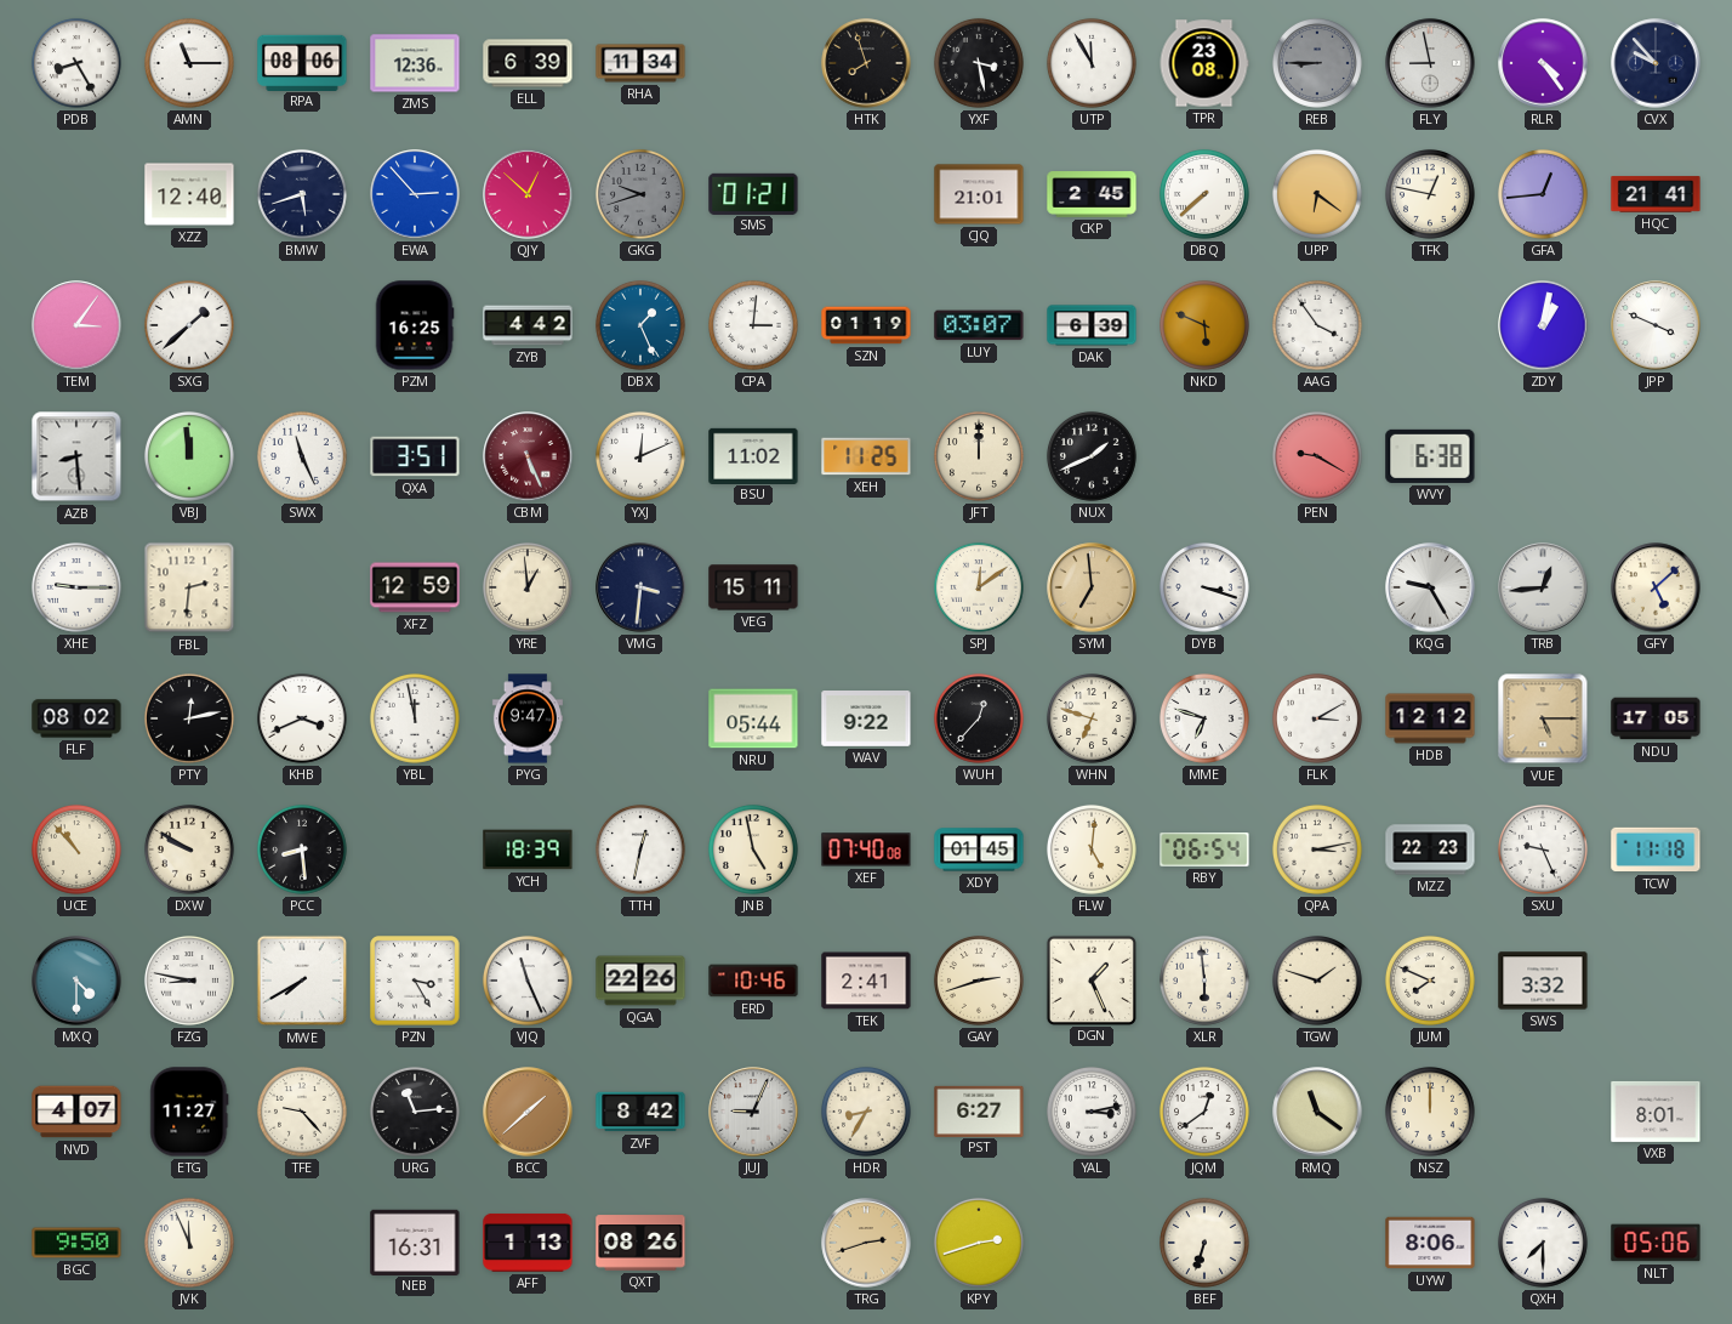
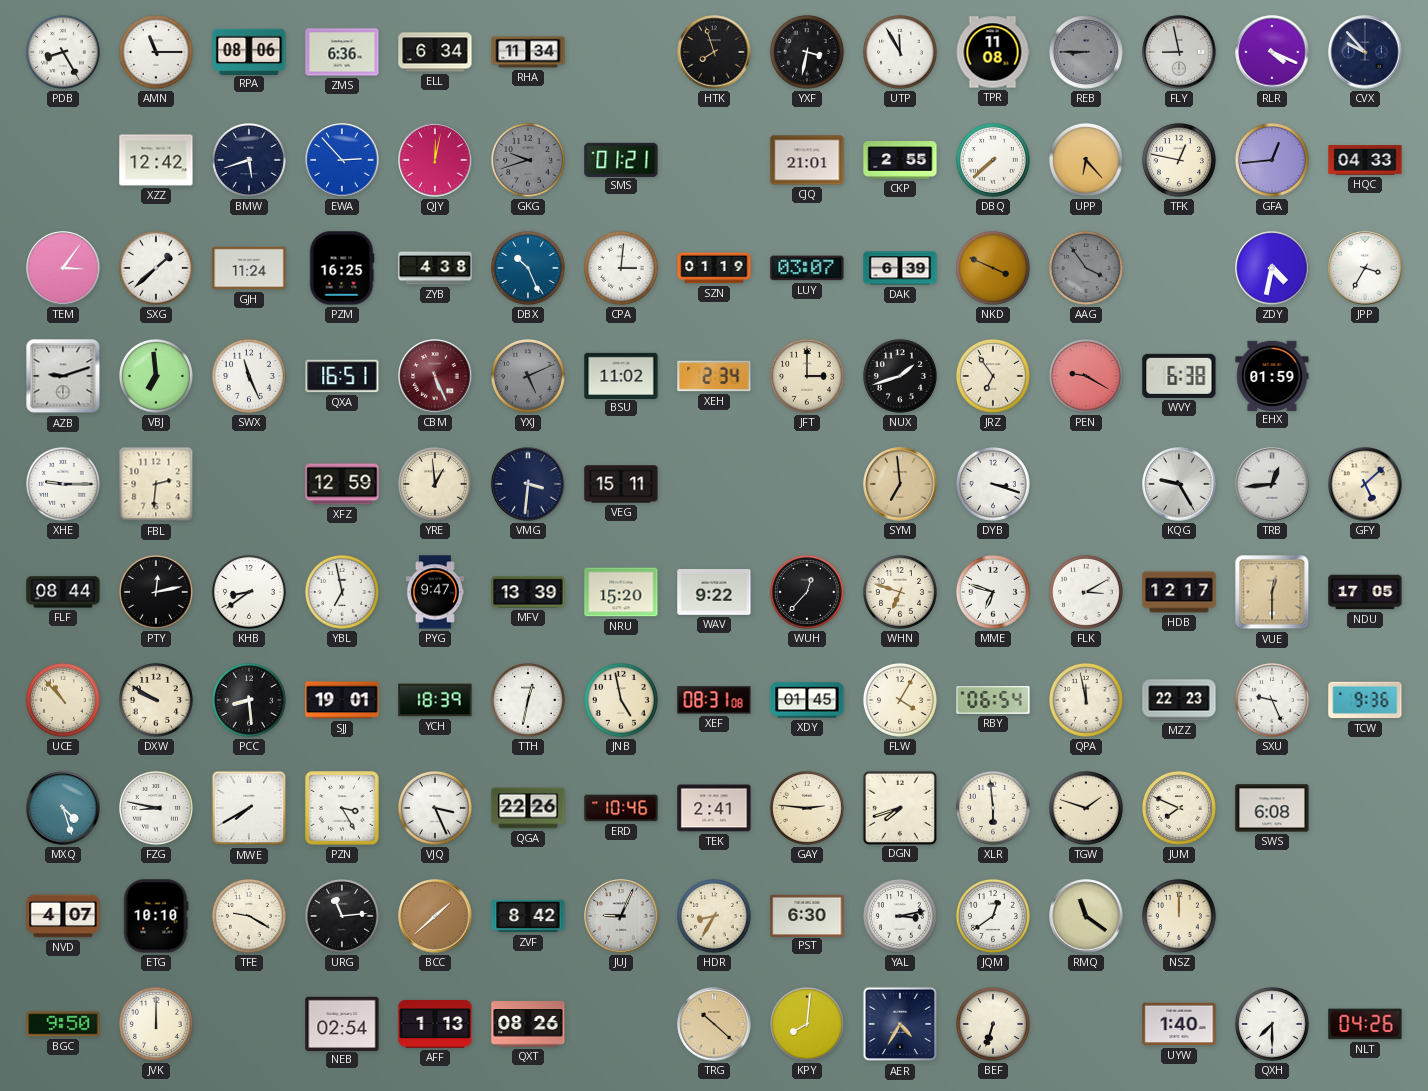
ZMS: 12:36 -> 6:36
ELL: 6:39 -> 6:34
YXF: 3:28 -> 3:32
TPR: 23:08 -> 11:08
RLR: 4:24 -> 4:19
XZZ: 12:40 -> 12:42
QJY: 12:52 -> 12:02
CKP: 2:45 -> 2:55
UPP: 6:21 -> 6:23
HQC: 21:41 -> 04:33
GJH: none -> 11:24
ZYB: 4:42 -> 4:38
DBX: 1:26 -> 10:26
NKD: 5:49 -> 3:49
AAG dial: white -> grey
ZDY: 1:02 -> 4:32
JPP: 3:49 -> 3:35
AZB: 8:29 -> 9:12
VBJ: 11:59 -> 6:59
QXA: 3:51 -> 16:51
YXJ: 12:11 -> 5:11
YXJ dial: white -> grey
XEH: 11:25 -> 2:34
JFT: 12:00 -> 3:00
NUX: 1:41 -> 1:42
JRZ: none -> 6:54
EHX: none -> 01:59
SPJ: 12:09 -> none
FLF: 08:02 -> 08:44
KHB: 3:41 -> 8:39
YBL: 11:58 -> 6:58
MFV: none -> 13:39
NRU: 05:44 -> 15:20
HDB: 12:12 -> 12:17
VUE: 5:15 -> 12:30
SJJ: none -> 19:01
XEF: 07:40 -> 08:31
FLW: 5:01 -> 4:05
QPA: 3:13 -> 11:58
TCW: 11:18 -> 9:36
MXQ: 4:30 -> 4:27
VJQ: 11:26 -> 3:26
GAY: 2:42 -> 2:46
DGN: 1:26 -> 7:42
SWS: 3:32 -> 6:08
ETG: 11:27 -> 10:10
TFE: 9:23 -> 9:20
PST: 6:27 -> 6:30
VXB: 8:01 -> none
JVK: 11:56 -> 12:00
NEB: 16:31 -> 02:54
TRG: 2:42 -> 10:22
KPY: 2:42 -> 8:01
AER: none -> 4:35
UYW: 8:06 -> 1:40
NLT: 05:06 -> 04:26
